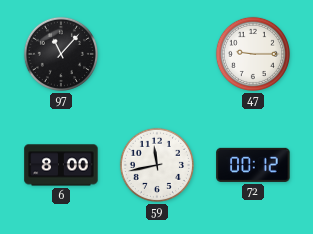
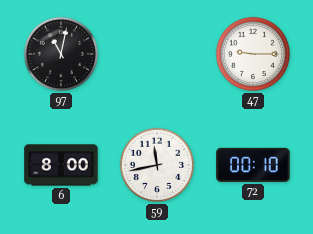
97: 11:07 -> 11:02
72: 00:12 -> 00:10
